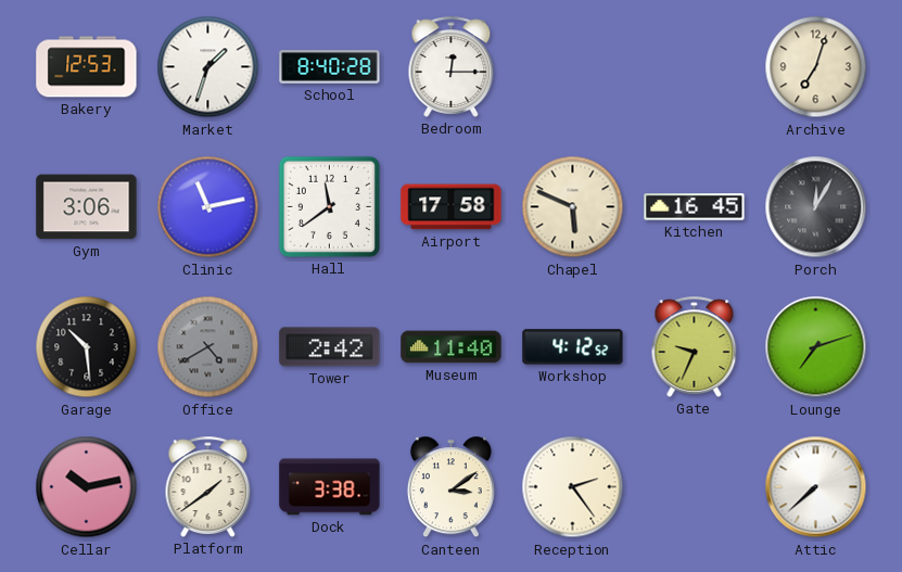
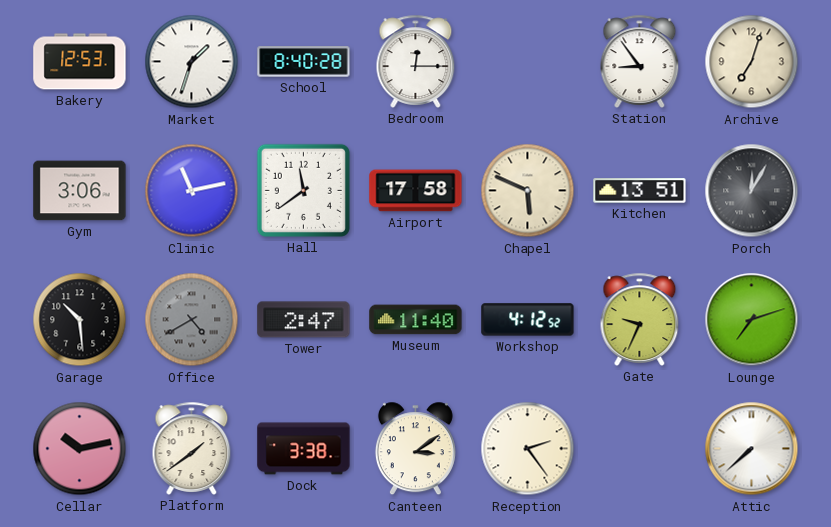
Station: none -> 8:54
Kitchen: 16:45 -> 13:51
Tower: 2:42 -> 2:47
